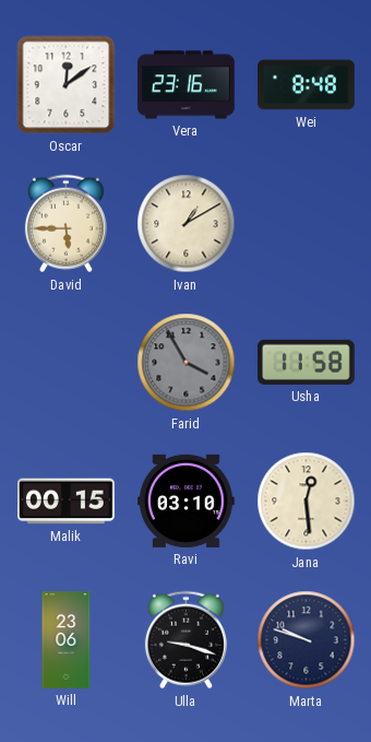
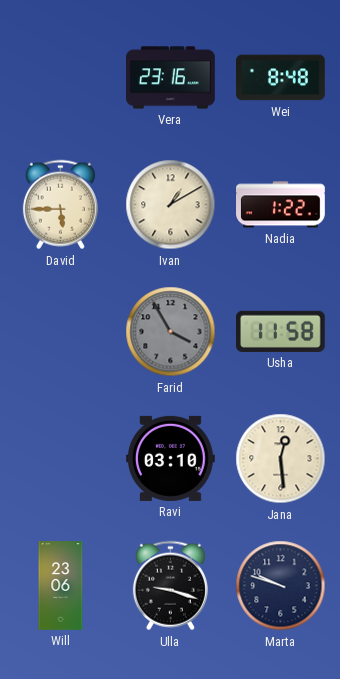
Oscar: 12:09 -> none
Nadia: none -> 1:22
Malik: 00:15 -> none
